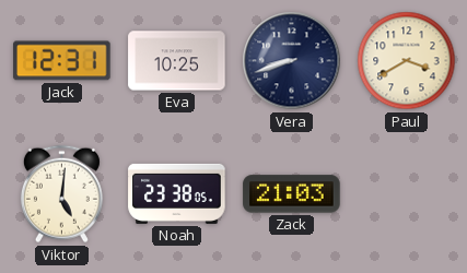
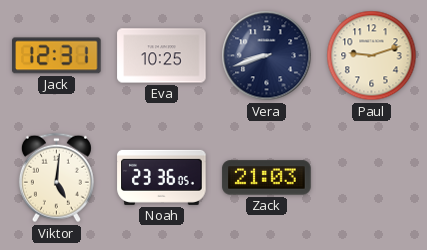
Paul: 3:40 -> 9:12
Noah: 23:38 -> 23:36
